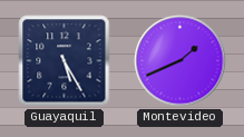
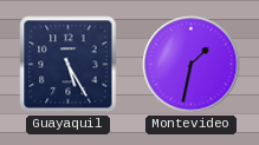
Montevideo: 1:41 -> 1:32
